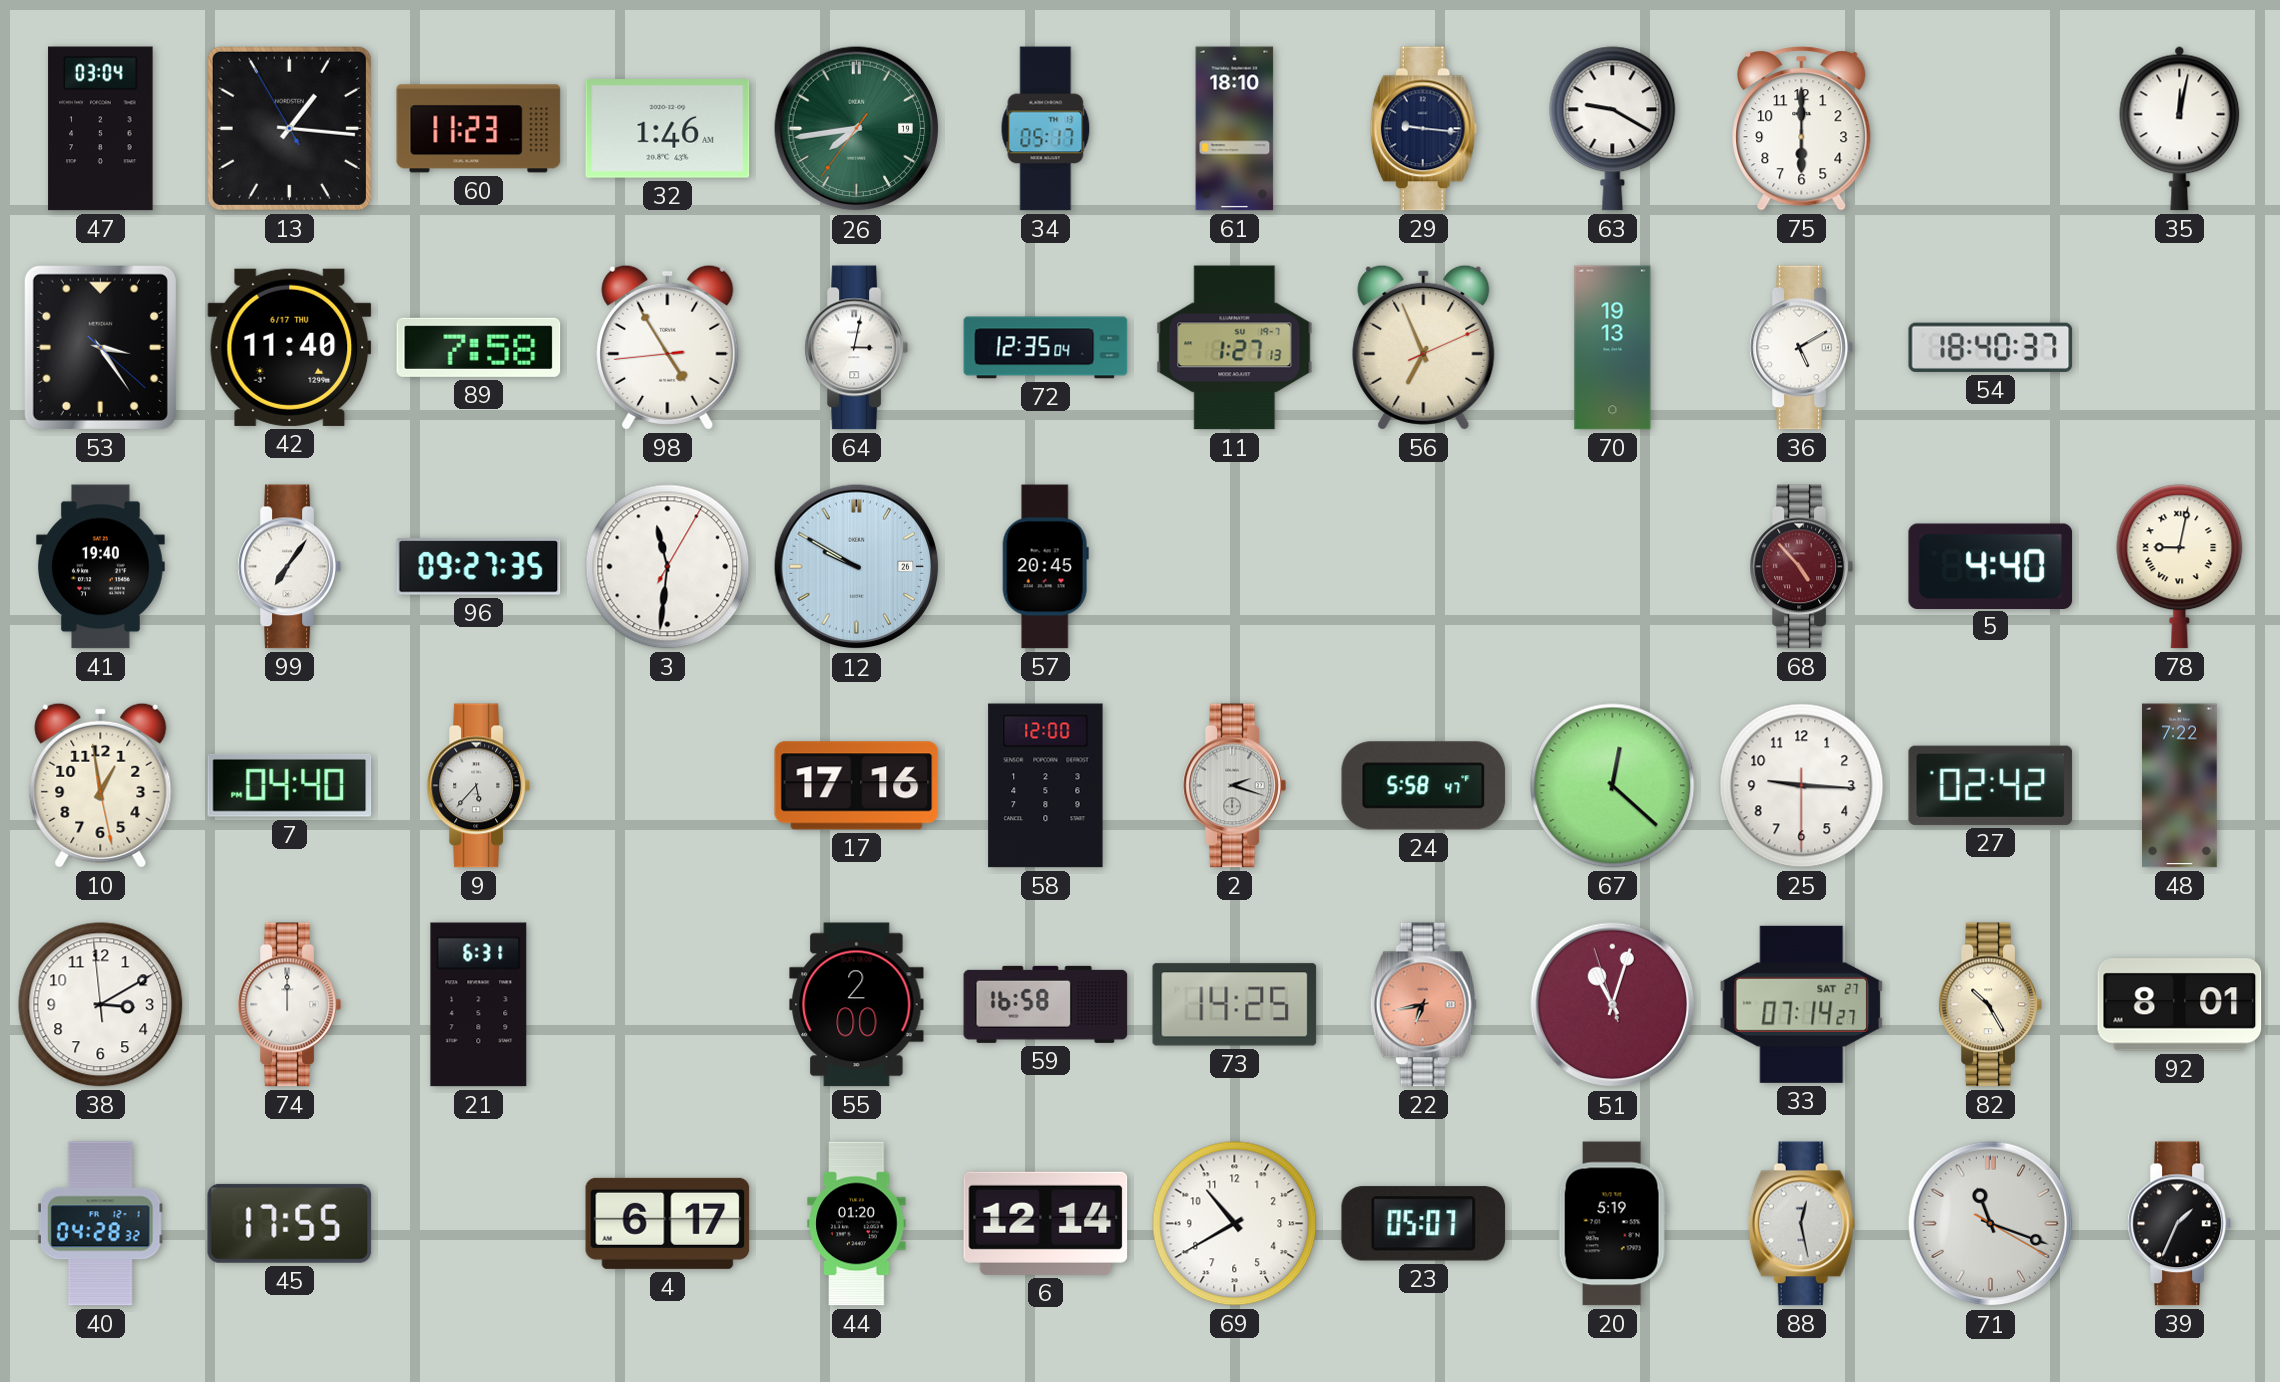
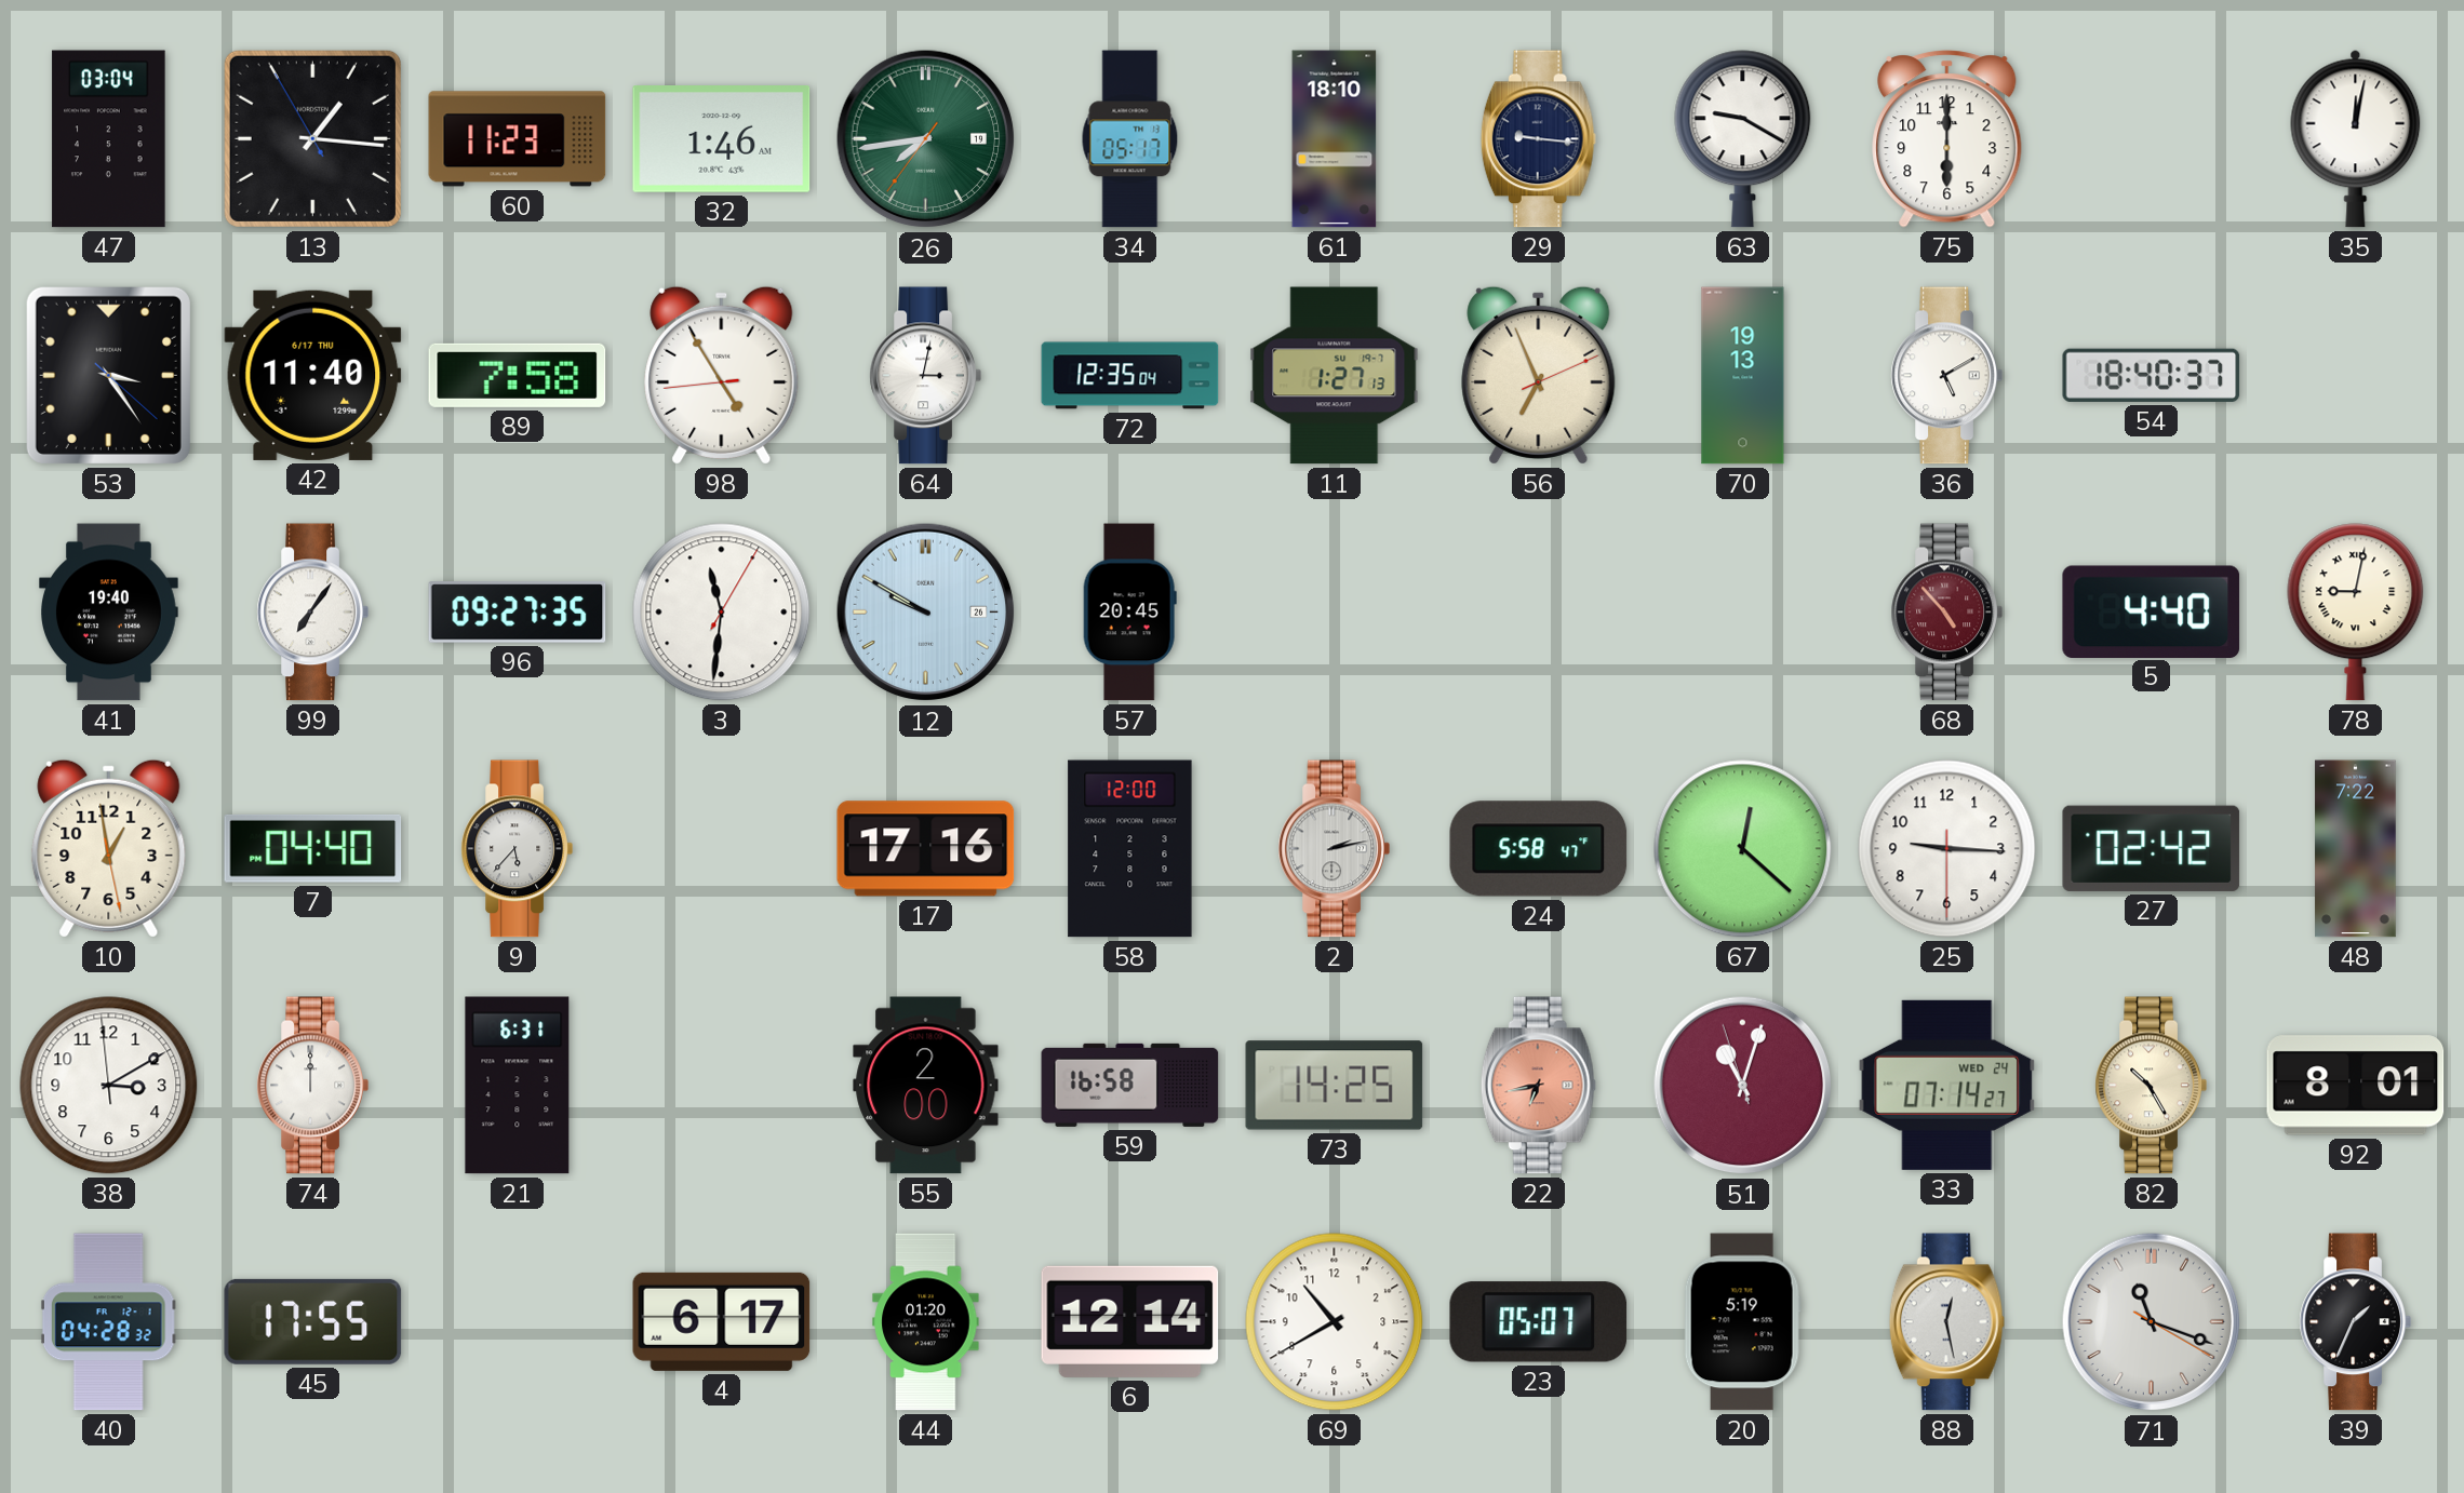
2: 2:18 -> 2:13
33 date: SAT 27 -> WED 24
